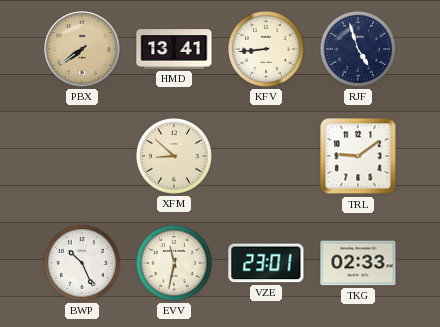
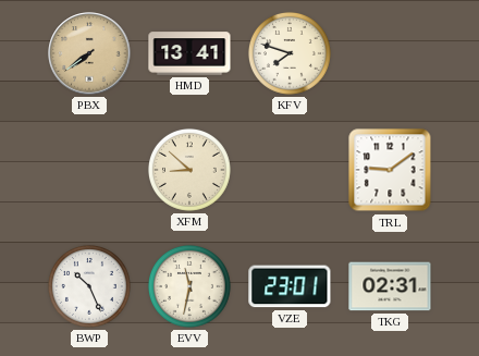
KFV: 8:44 -> 7:48
RJF: 4:57 -> none
TKG: 02:33 -> 02:31
